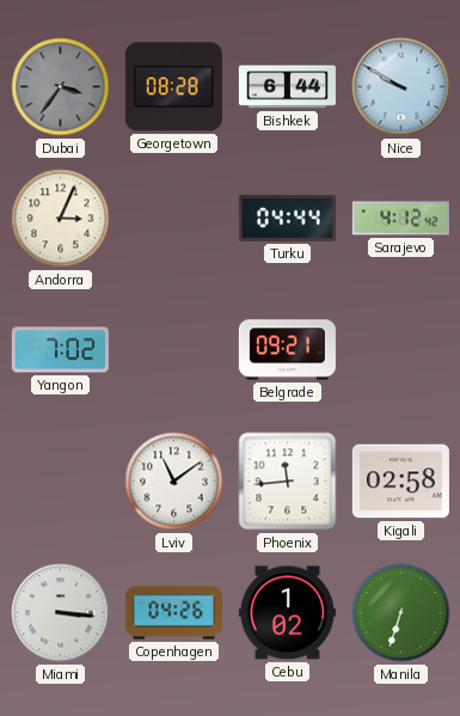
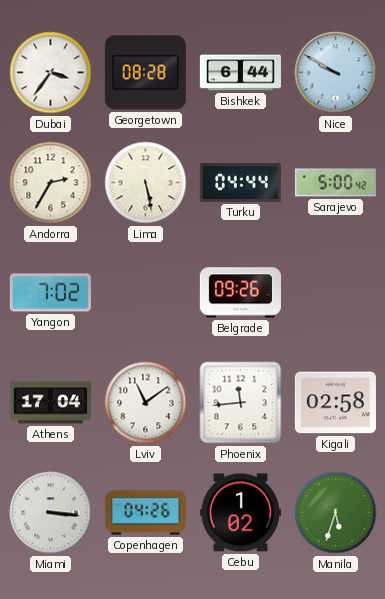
Dubai dial: grey -> white
Andorra: 3:04 -> 2:35
Lima: none -> 5:28
Sarajevo: 4:12 -> 5:00
Belgrade: 09:21 -> 09:26
Athens: none -> 17:04
Manila: 6:33 -> 5:33
